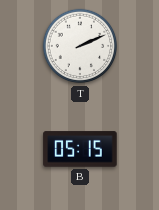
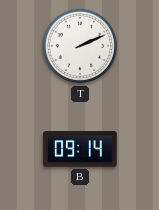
B: 05:15 -> 09:14
